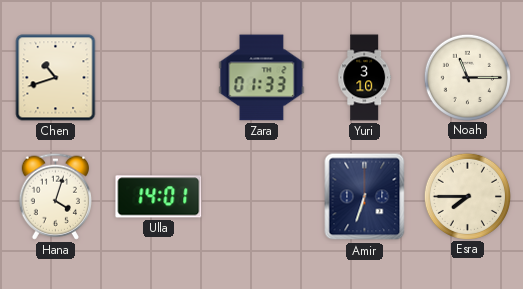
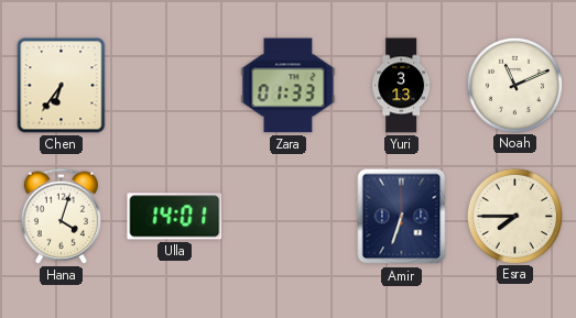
Chen: 10:42 -> 6:36
Yuri: 3:10 -> 3:13
Noah: 11:15 -> 11:11
